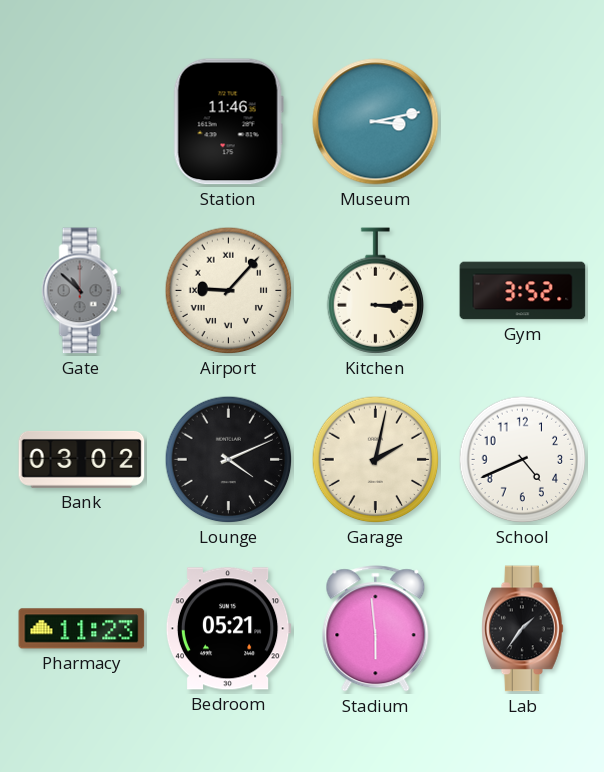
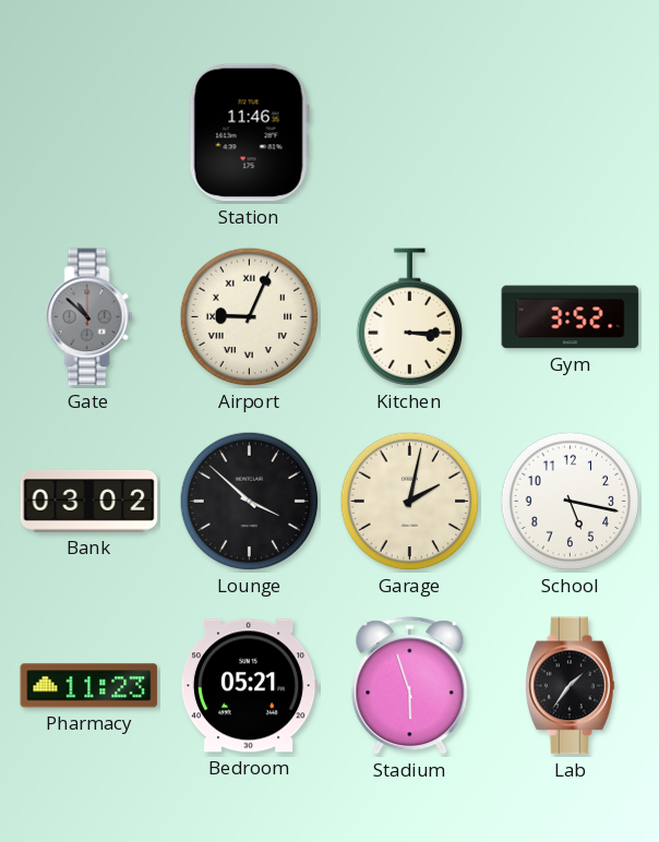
Museum: 3:13 -> none
Airport: 9:07 -> 9:04
Lounge: 4:11 -> 3:52
School: 4:41 -> 5:17
Stadium: 5:59 -> 5:57
